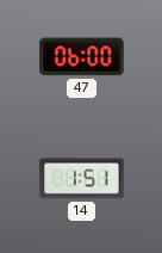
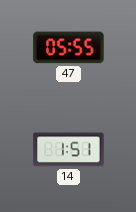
47: 06:00 -> 05:55
